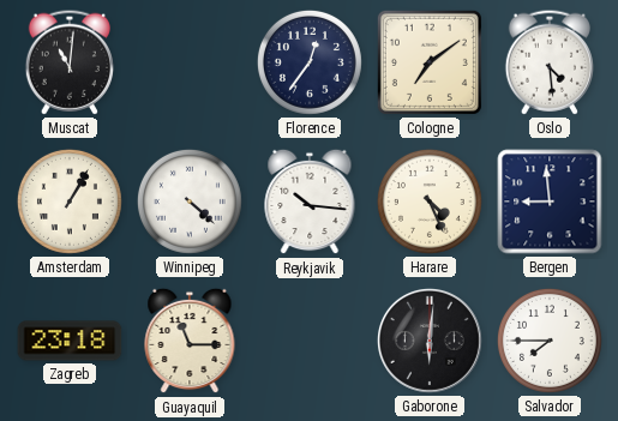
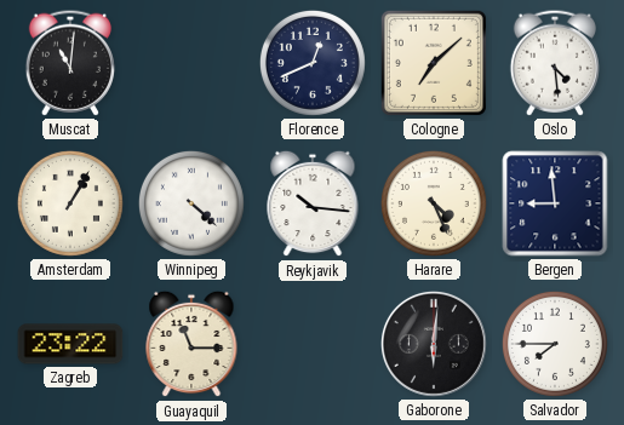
Florence: 12:36 -> 12:41
Cologne: 7:09 -> 7:08
Zagreb: 23:18 -> 23:22
